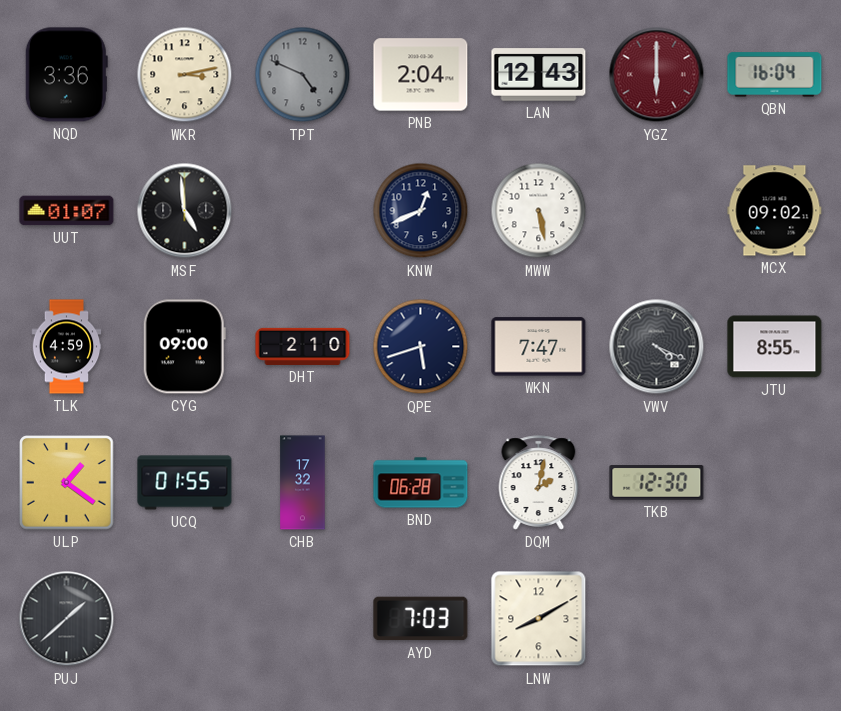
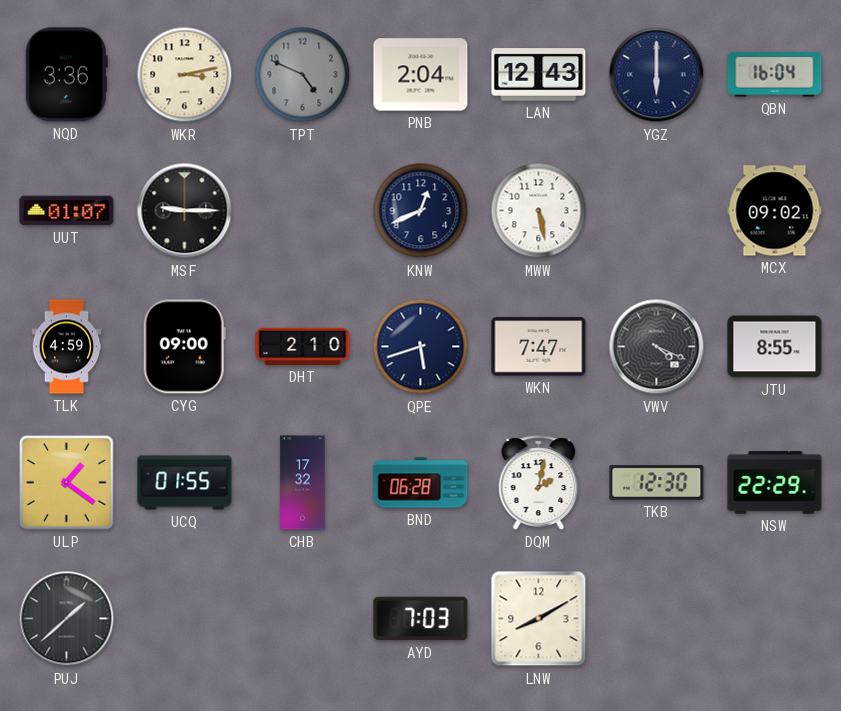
YGZ dial: burgundy -> navy
MSF: 4:59 -> 9:15
NSW: none -> 22:29
